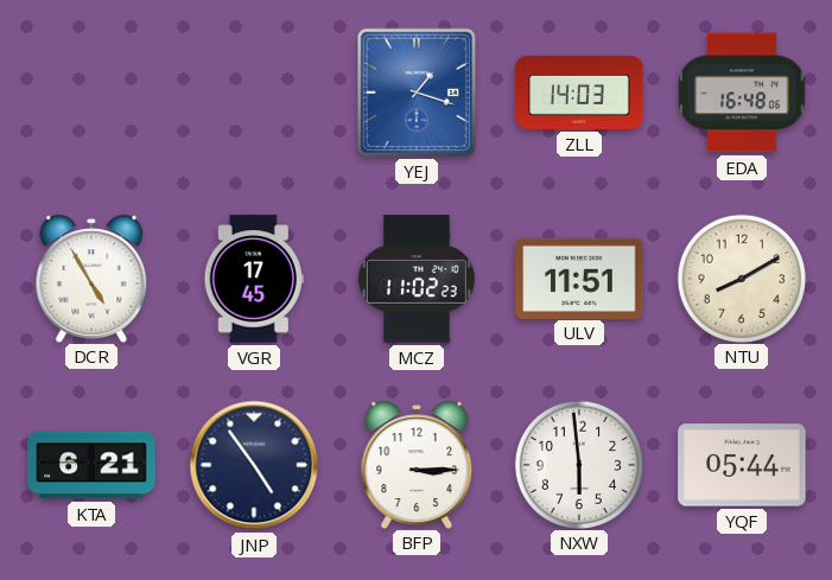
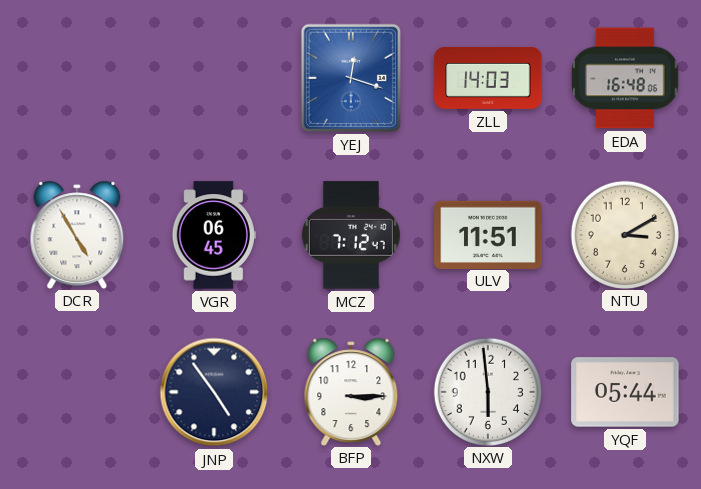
YEJ: 1:18 -> 12:18
VGR: 17:45 -> 06:45
MCZ: 11:02 -> 7:12
NTU: 8:10 -> 3:10
KTA: 6:21 -> none
